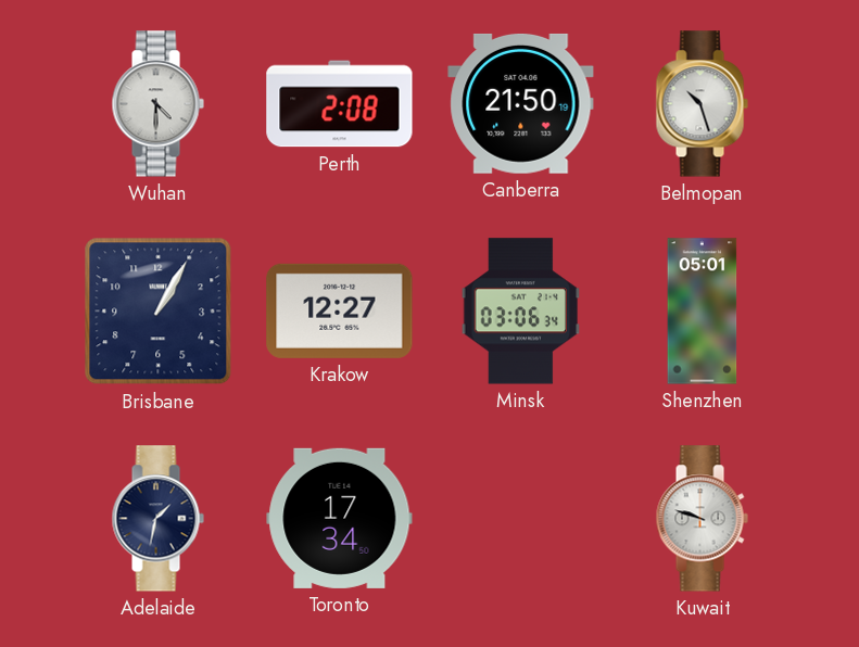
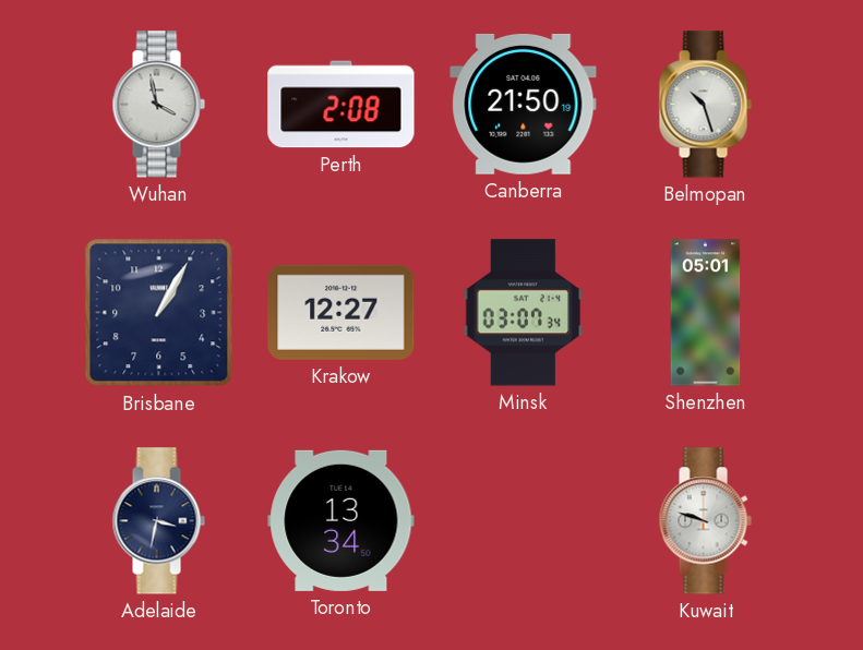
Wuhan: 4:30 -> 3:58
Minsk: 03:06 -> 03:07
Adelaide: 1:32 -> 3:32
Toronto: 17:34 -> 13:34
